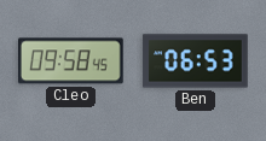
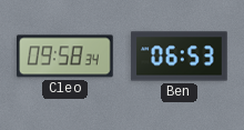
Cleo: 09:58:45 -> 09:58:34
